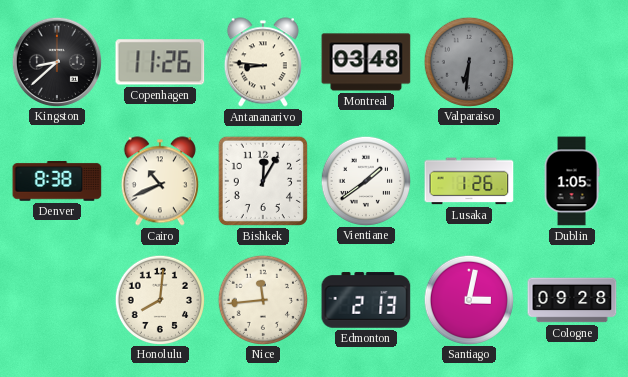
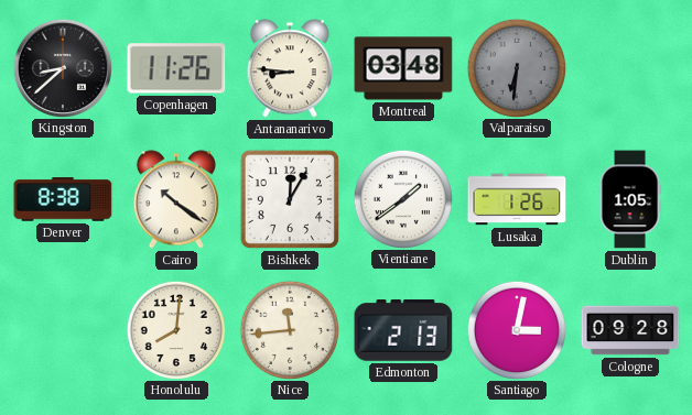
Cairo: 10:41 -> 10:21
